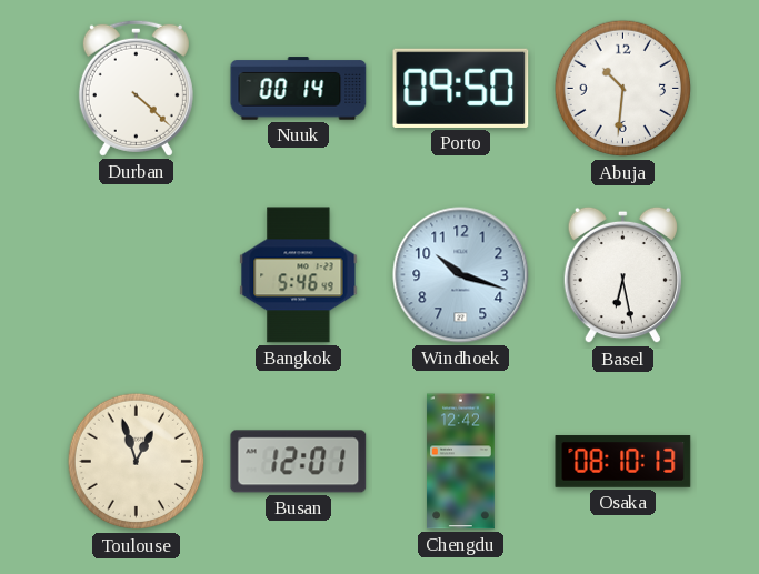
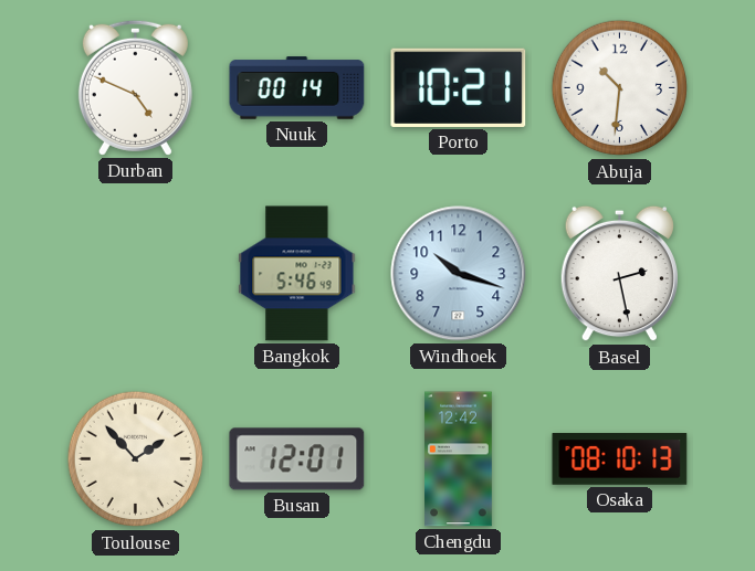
Durban: 4:22 -> 4:49
Porto: 09:50 -> 10:21
Basel: 6:28 -> 2:28
Toulouse: 12:57 -> 1:53
